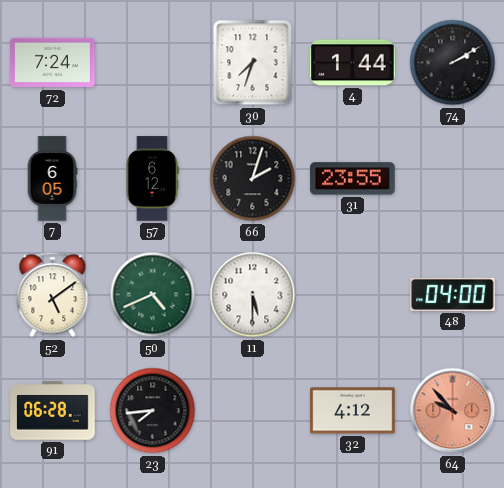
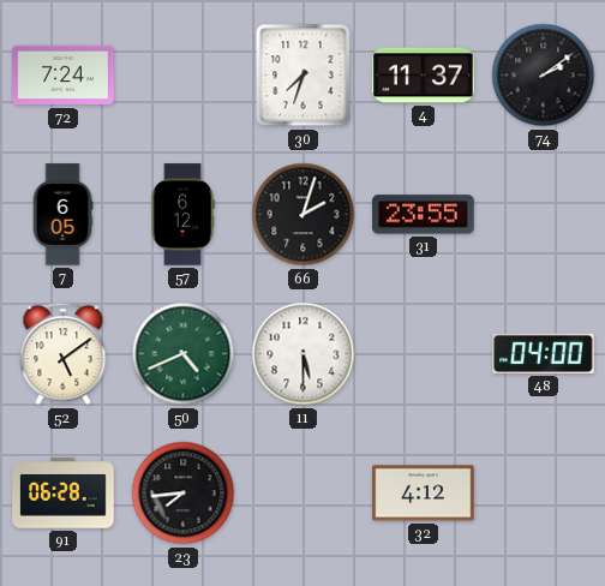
4: 1:44 -> 11:37
74: 2:10 -> 2:09
64: 9:53 -> none
